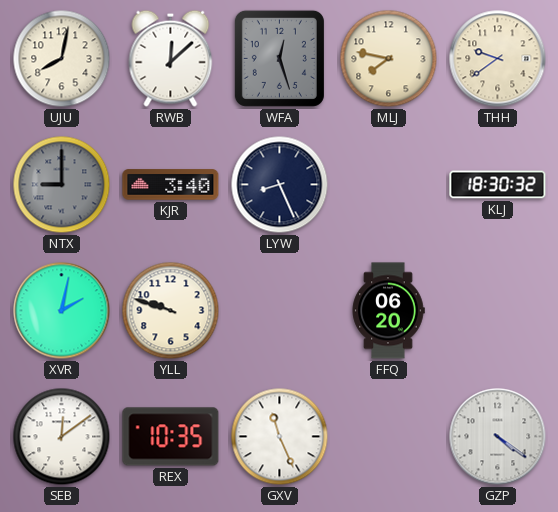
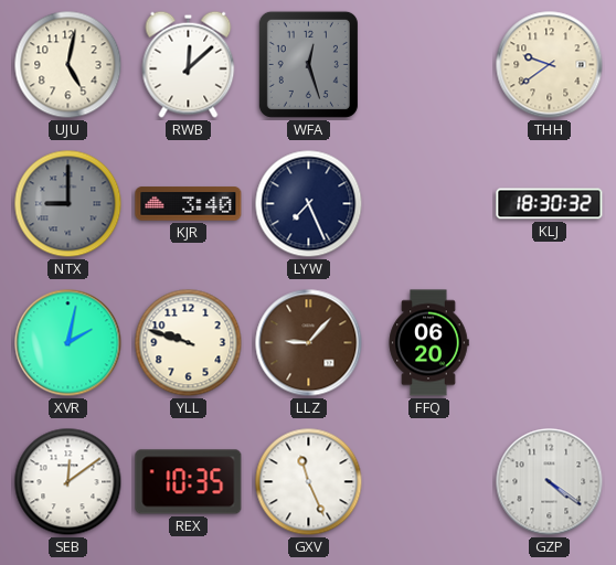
UJU: 8:02 -> 5:02
MLJ: 7:47 -> none
LYW: 8:26 -> 7:26
LLZ: none -> 9:07
